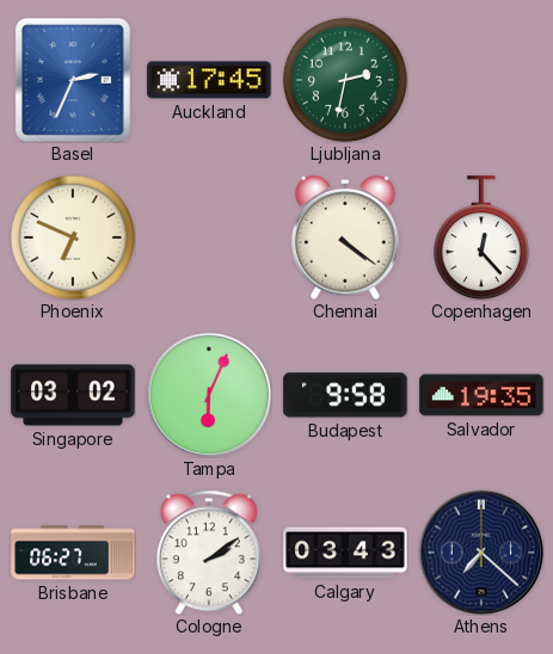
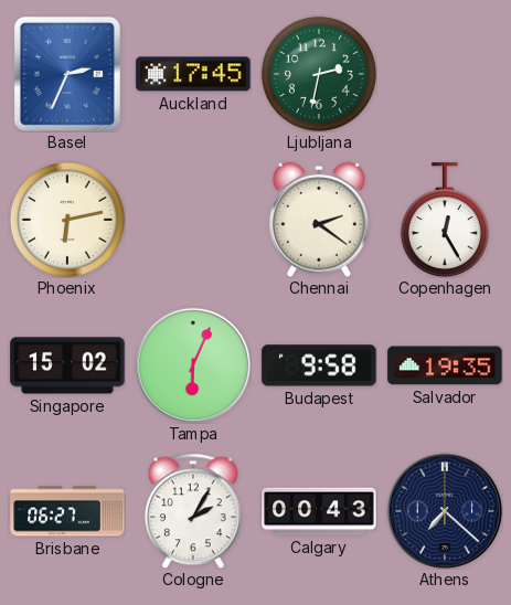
Phoenix: 6:49 -> 6:13
Chennai: 4:21 -> 2:21
Copenhagen: 12:23 -> 12:25
Singapore: 03:02 -> 15:02
Cologne: 2:09 -> 2:05
Calgary: 03:43 -> 00:43
